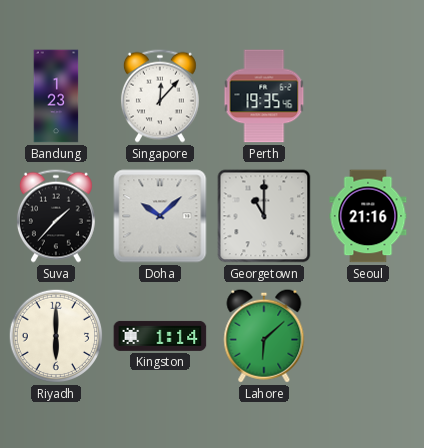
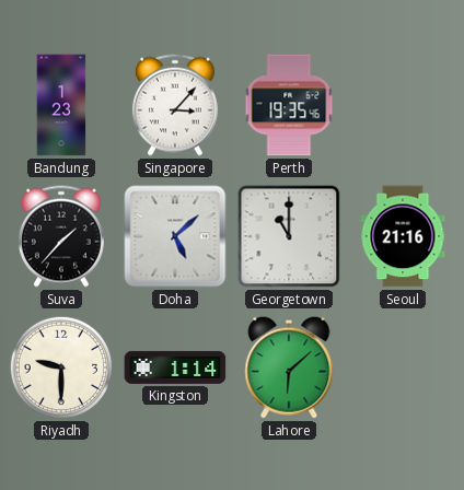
Singapore: 12:07 -> 3:07
Doha: 10:08 -> 5:08
Riyadh: 6:00 -> 9:30
